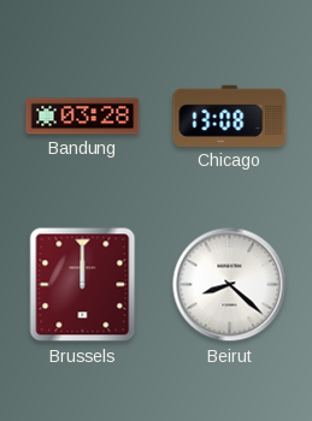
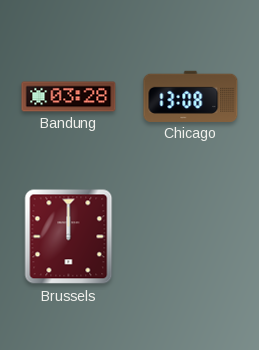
Beirut: 8:22 -> none
